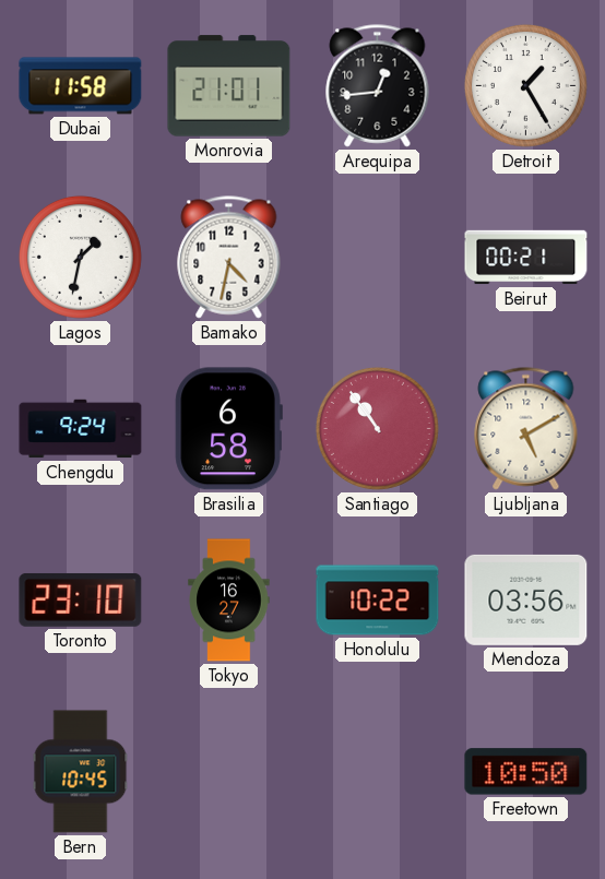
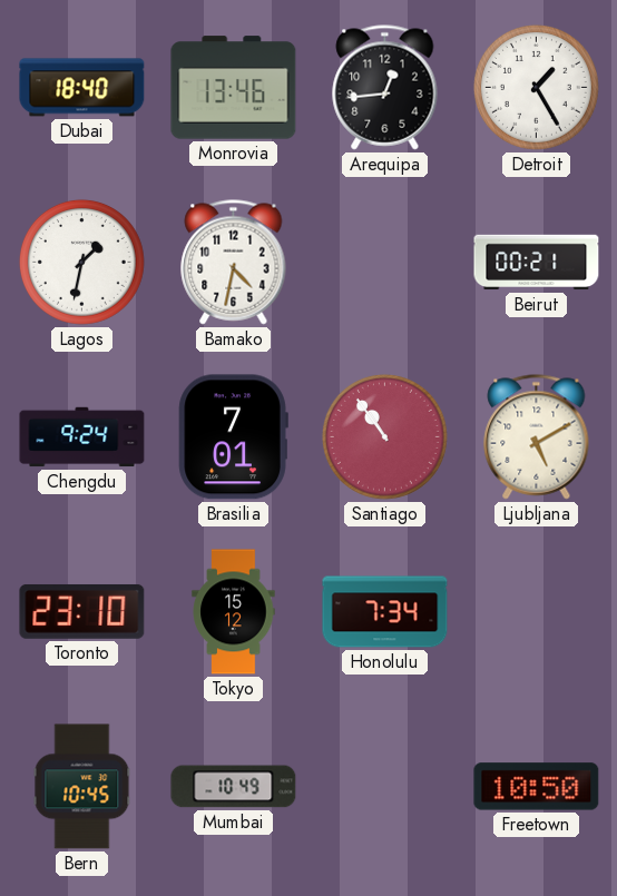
Dubai: 11:58 -> 18:40
Monrovia: 21:01 -> 13:46
Brasilia: 6:58 -> 7:01
Tokyo: 16:27 -> 15:12
Honolulu: 10:22 -> 7:34
Mendoza: 03:56 -> none
Mumbai: none -> 10:49
